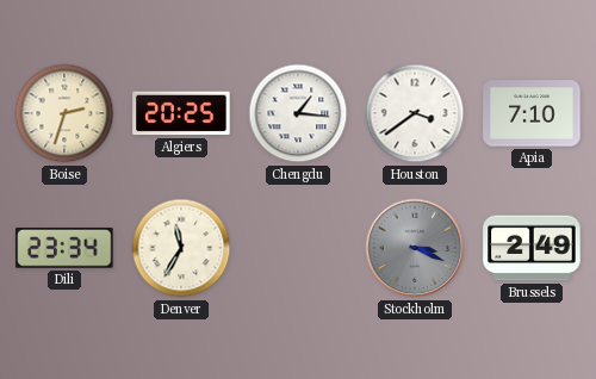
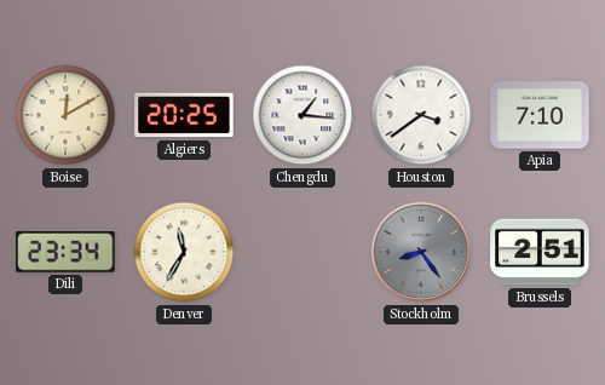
Boise: 2:33 -> 12:10
Stockholm: 3:19 -> 8:24
Brussels: 2:49 -> 2:51
